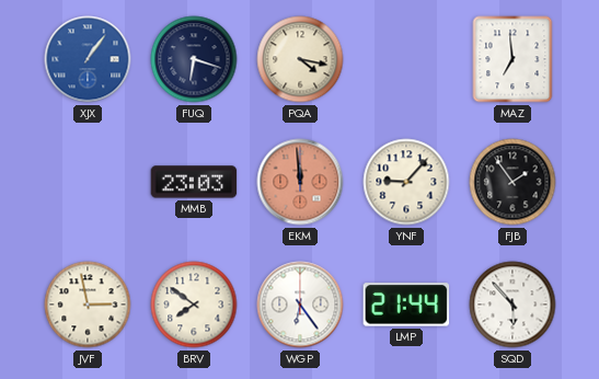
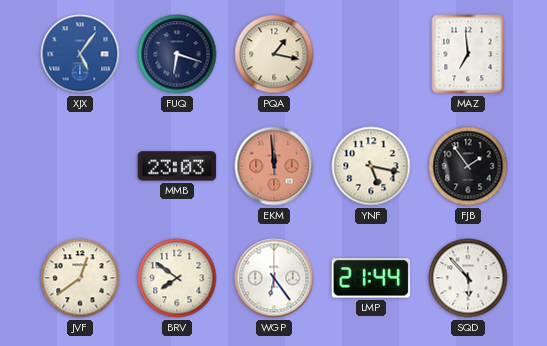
XJX: 1:06 -> 5:06
PQA: 4:17 -> 1:17
YNF: 9:07 -> 5:17
JVF: 2:58 -> 12:39
